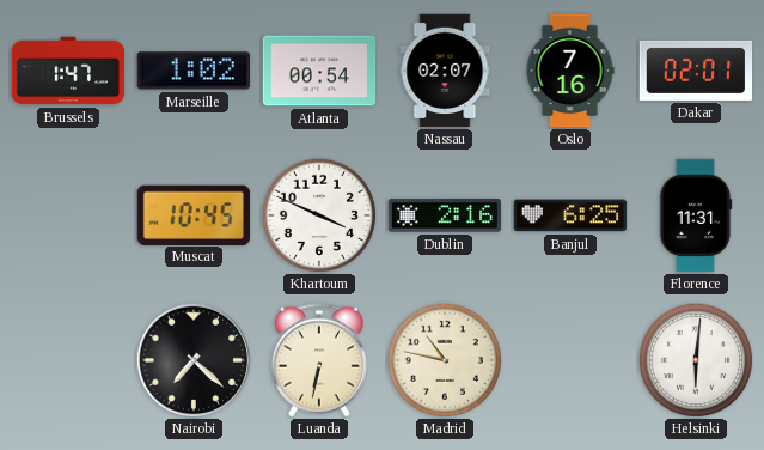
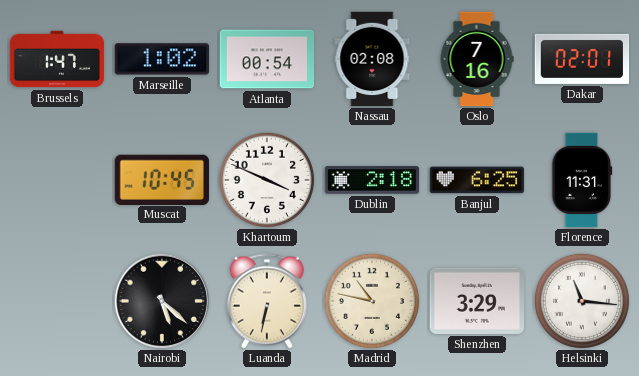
Nassau: 02:07 -> 02:08
Dublin: 2:16 -> 2:18
Nairobi: 7:22 -> 5:22
Shenzhen: none -> 3:29
Helsinki: 6:01 -> 11:16
